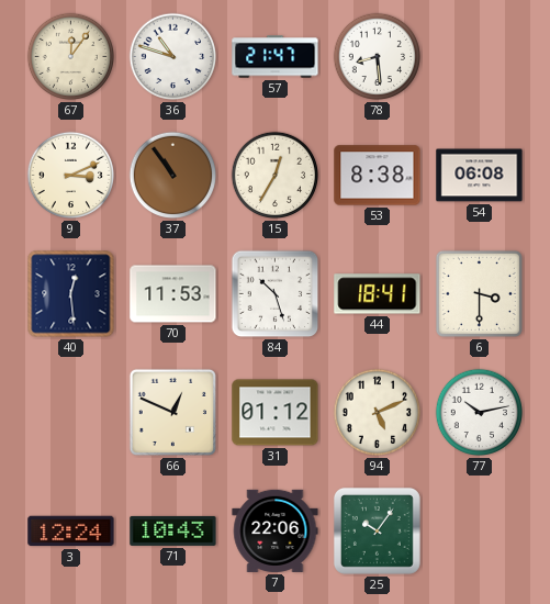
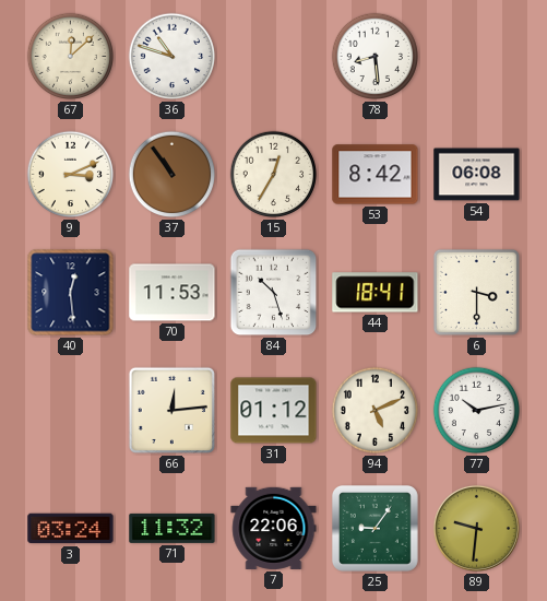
67: 12:06 -> 12:08
57: 21:47 -> none
53: 8:38 -> 8:42
66: 12:49 -> 12:14
3: 12:24 -> 03:24
71: 10:43 -> 11:32
25: 10:06 -> 9:06
89: none -> 9:31
